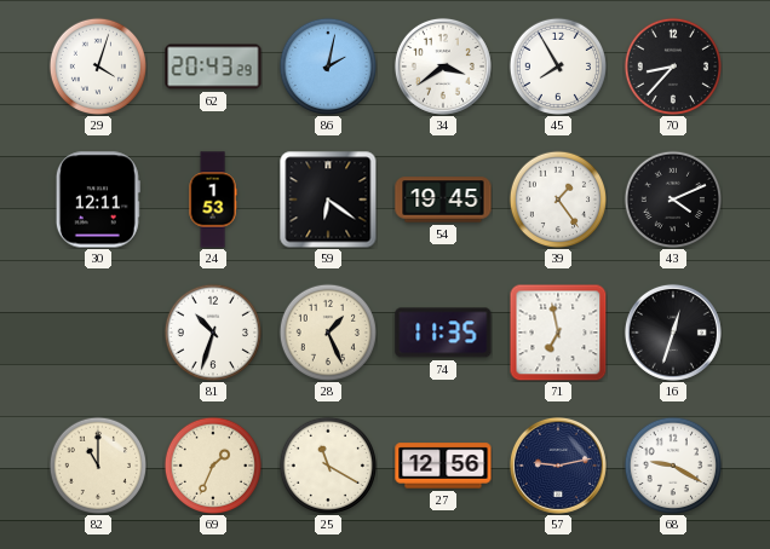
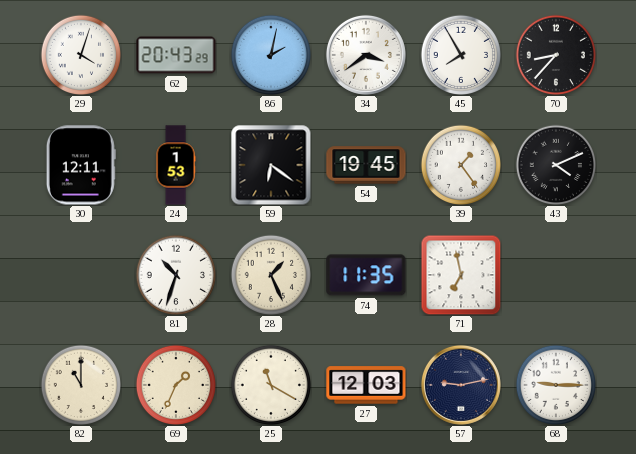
16: 12:33 -> none
27: 12:56 -> 12:03
68: 9:20 -> 9:15
